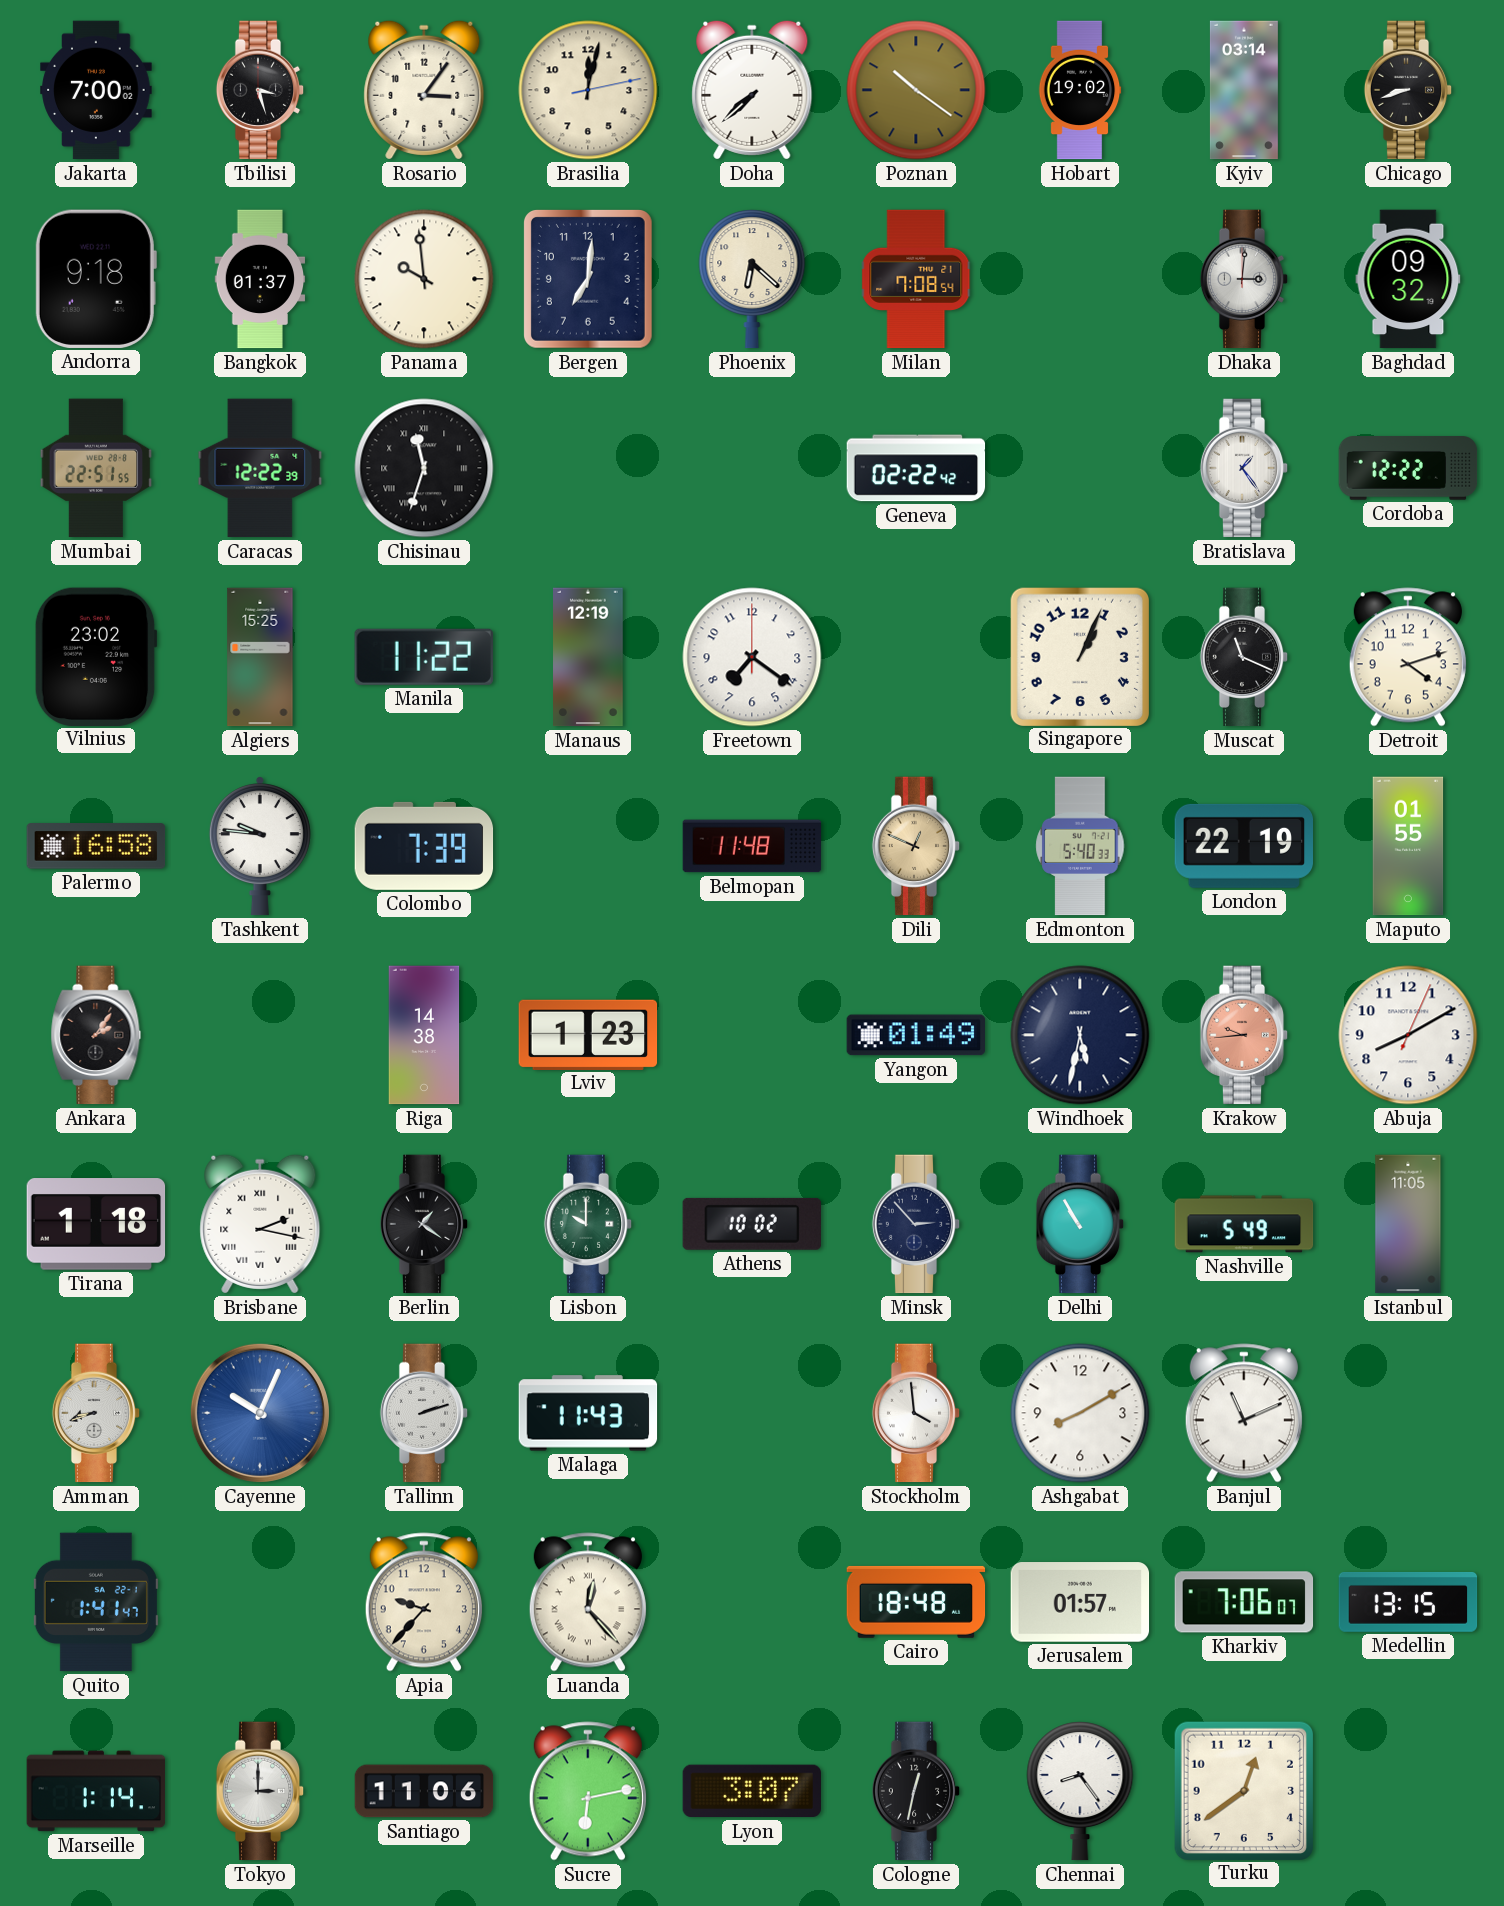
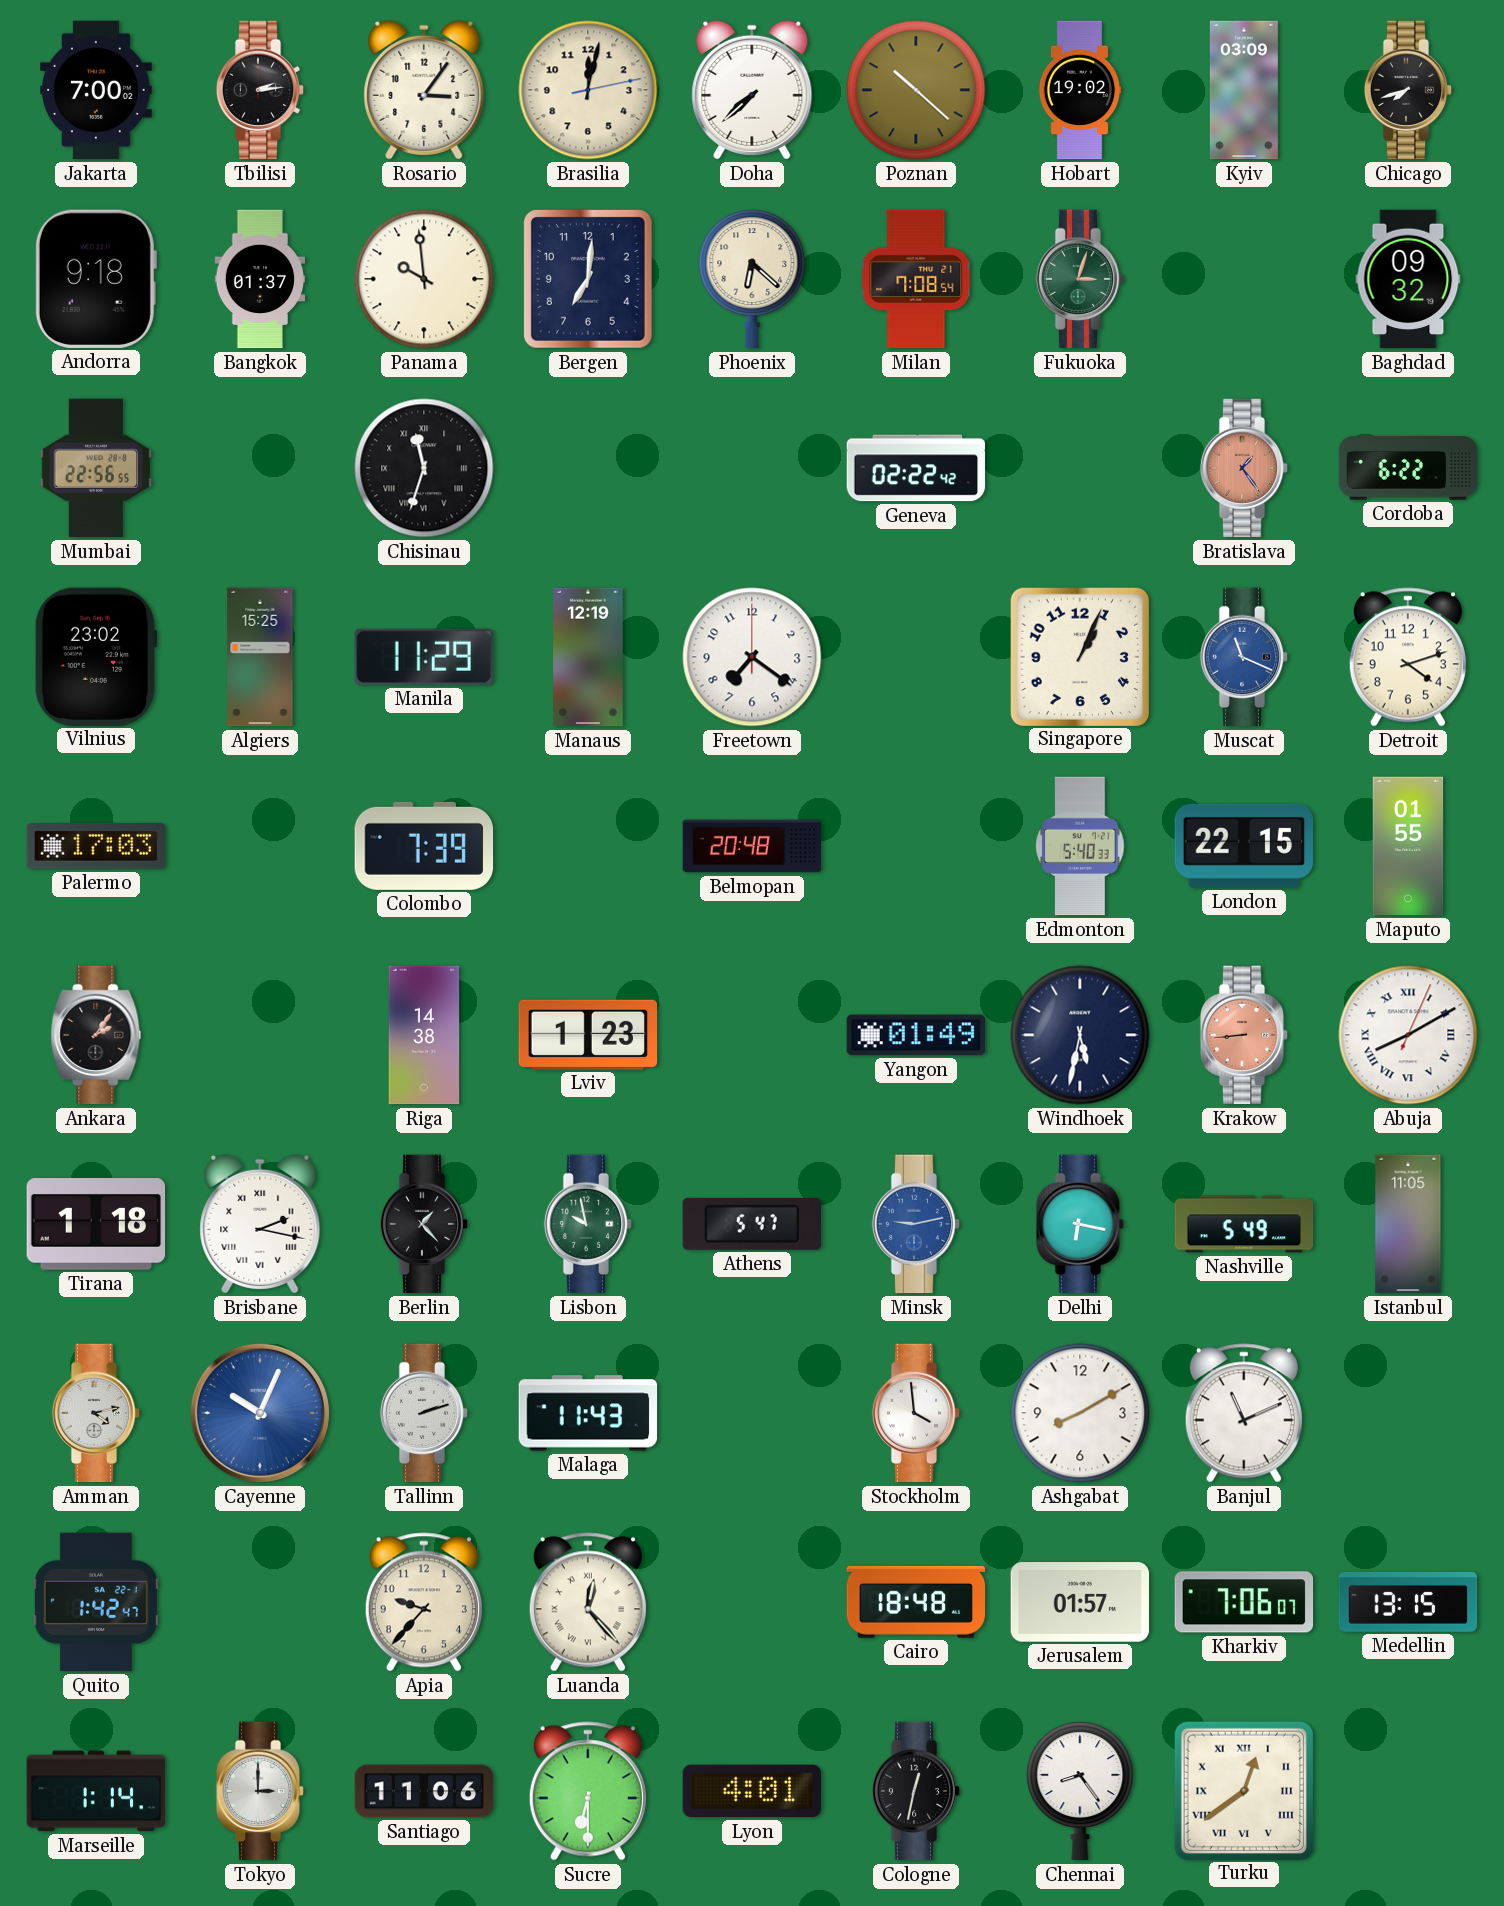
Tbilisi: 3:27 -> 2:14
Poznan: 10:21 -> 10:22
Kyiv: 03:14 -> 03:09
Chicago: 8:42 -> 7:42
Fukuoka: none -> 3:03
Dhaka: 3:01 -> none
Mumbai: 22:51 -> 22:56
Caracas: 12:22 -> none
Bratislava dial: white -> salmon
Cordoba: 12:22 -> 6:22
Manila: 11:22 -> 11:29
Muscat dial: black -> blue
Palermo: 16:58 -> 17:03
Tashkent: 9:46 -> none
Belmopan: 11:48 -> 20:48
Dili: 12:49 -> none
London: 22:19 -> 22:15
Krakow: 9:44 -> 8:44
Abuja numerals: Arabic -> Roman
Berlin: 1:21 -> 1:23
Lisbon: 10:00 -> 9:58
Athens: 10:02 -> 5:47
Minsk: 2:53 -> 9:13
Minsk dial: navy -> blue
Delhi: 10:55 -> 6:17
Amman: 8:42 -> 4:13
Quito: 1:41 -> 1:42
Sucre: 6:13 -> 6:30
Lyon: 3:07 -> 4:01
Turku numerals: Arabic -> Roman
